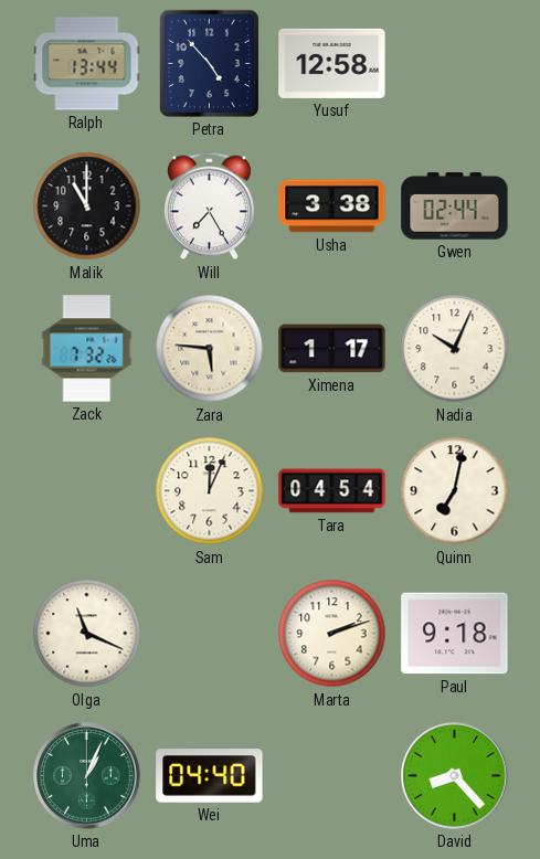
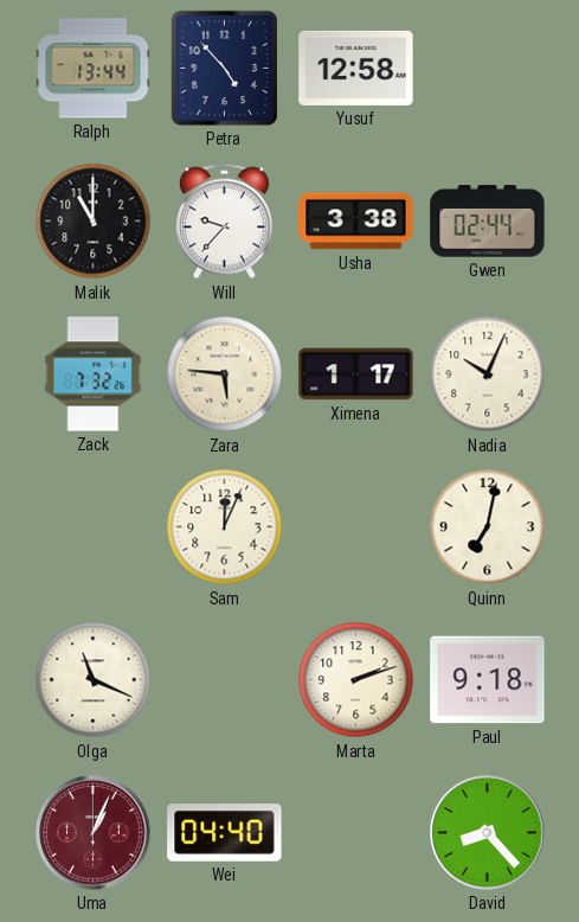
Will: 7:25 -> 9:37
Tara: 04:54 -> none
Uma dial: green -> burgundy
